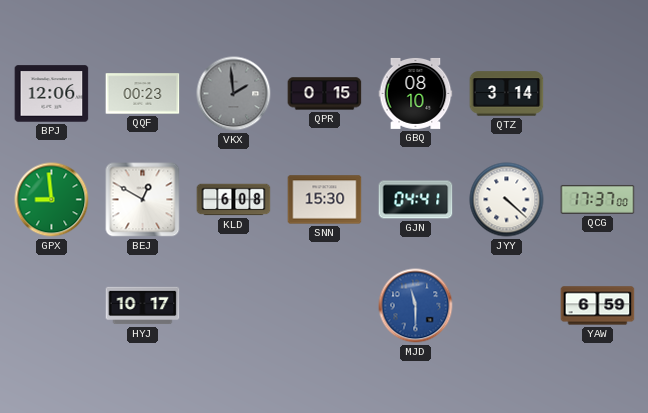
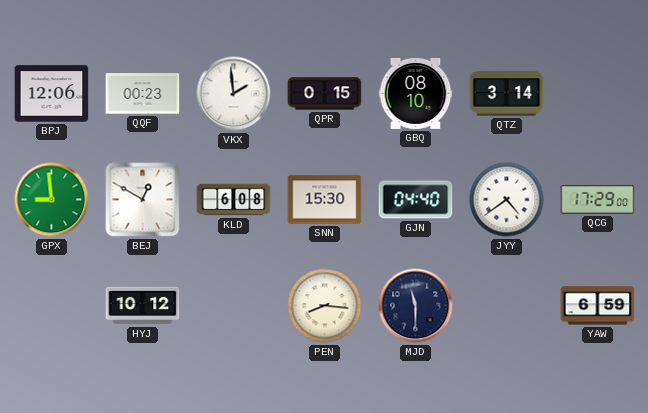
VKX dial: grey -> white
GJN: 04:41 -> 04:40
JYY: 4:22 -> 4:39
QCG: 17:37 -> 17:29
HYJ: 10:17 -> 10:12
PEN: none -> 8:16
MJD dial: blue -> navy
